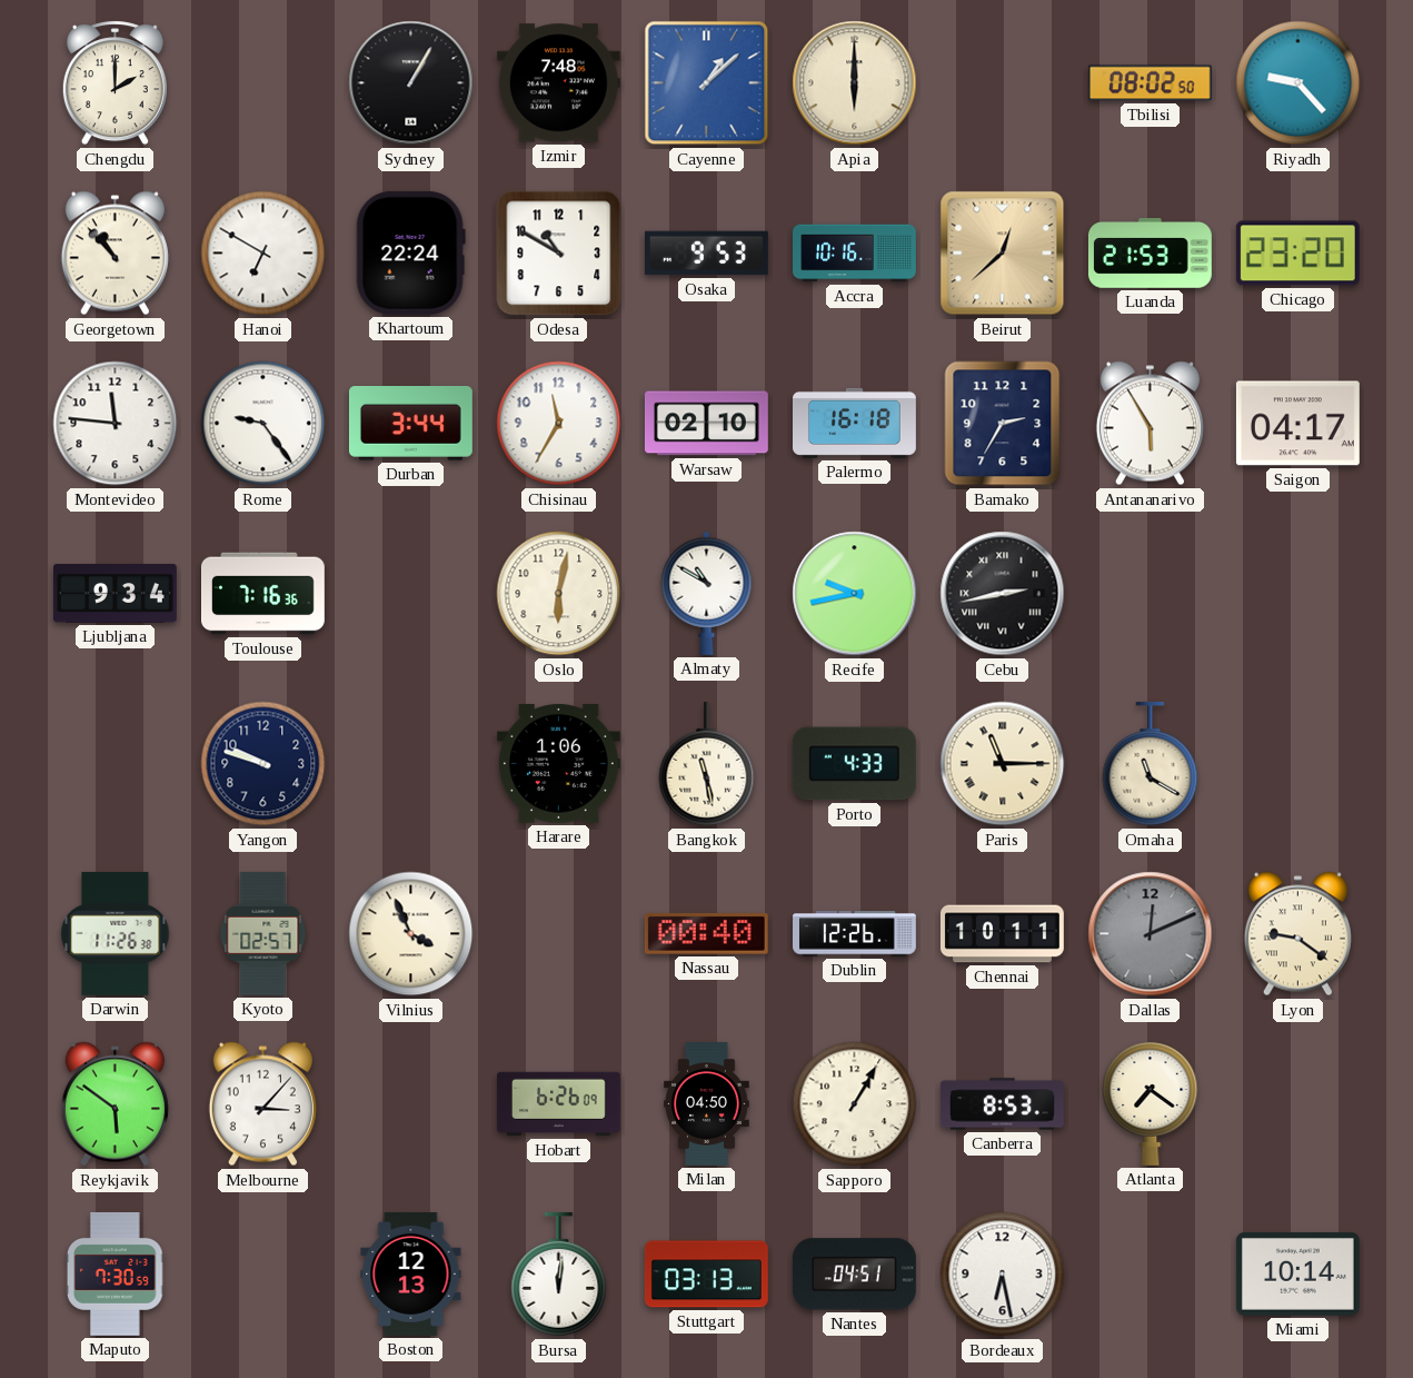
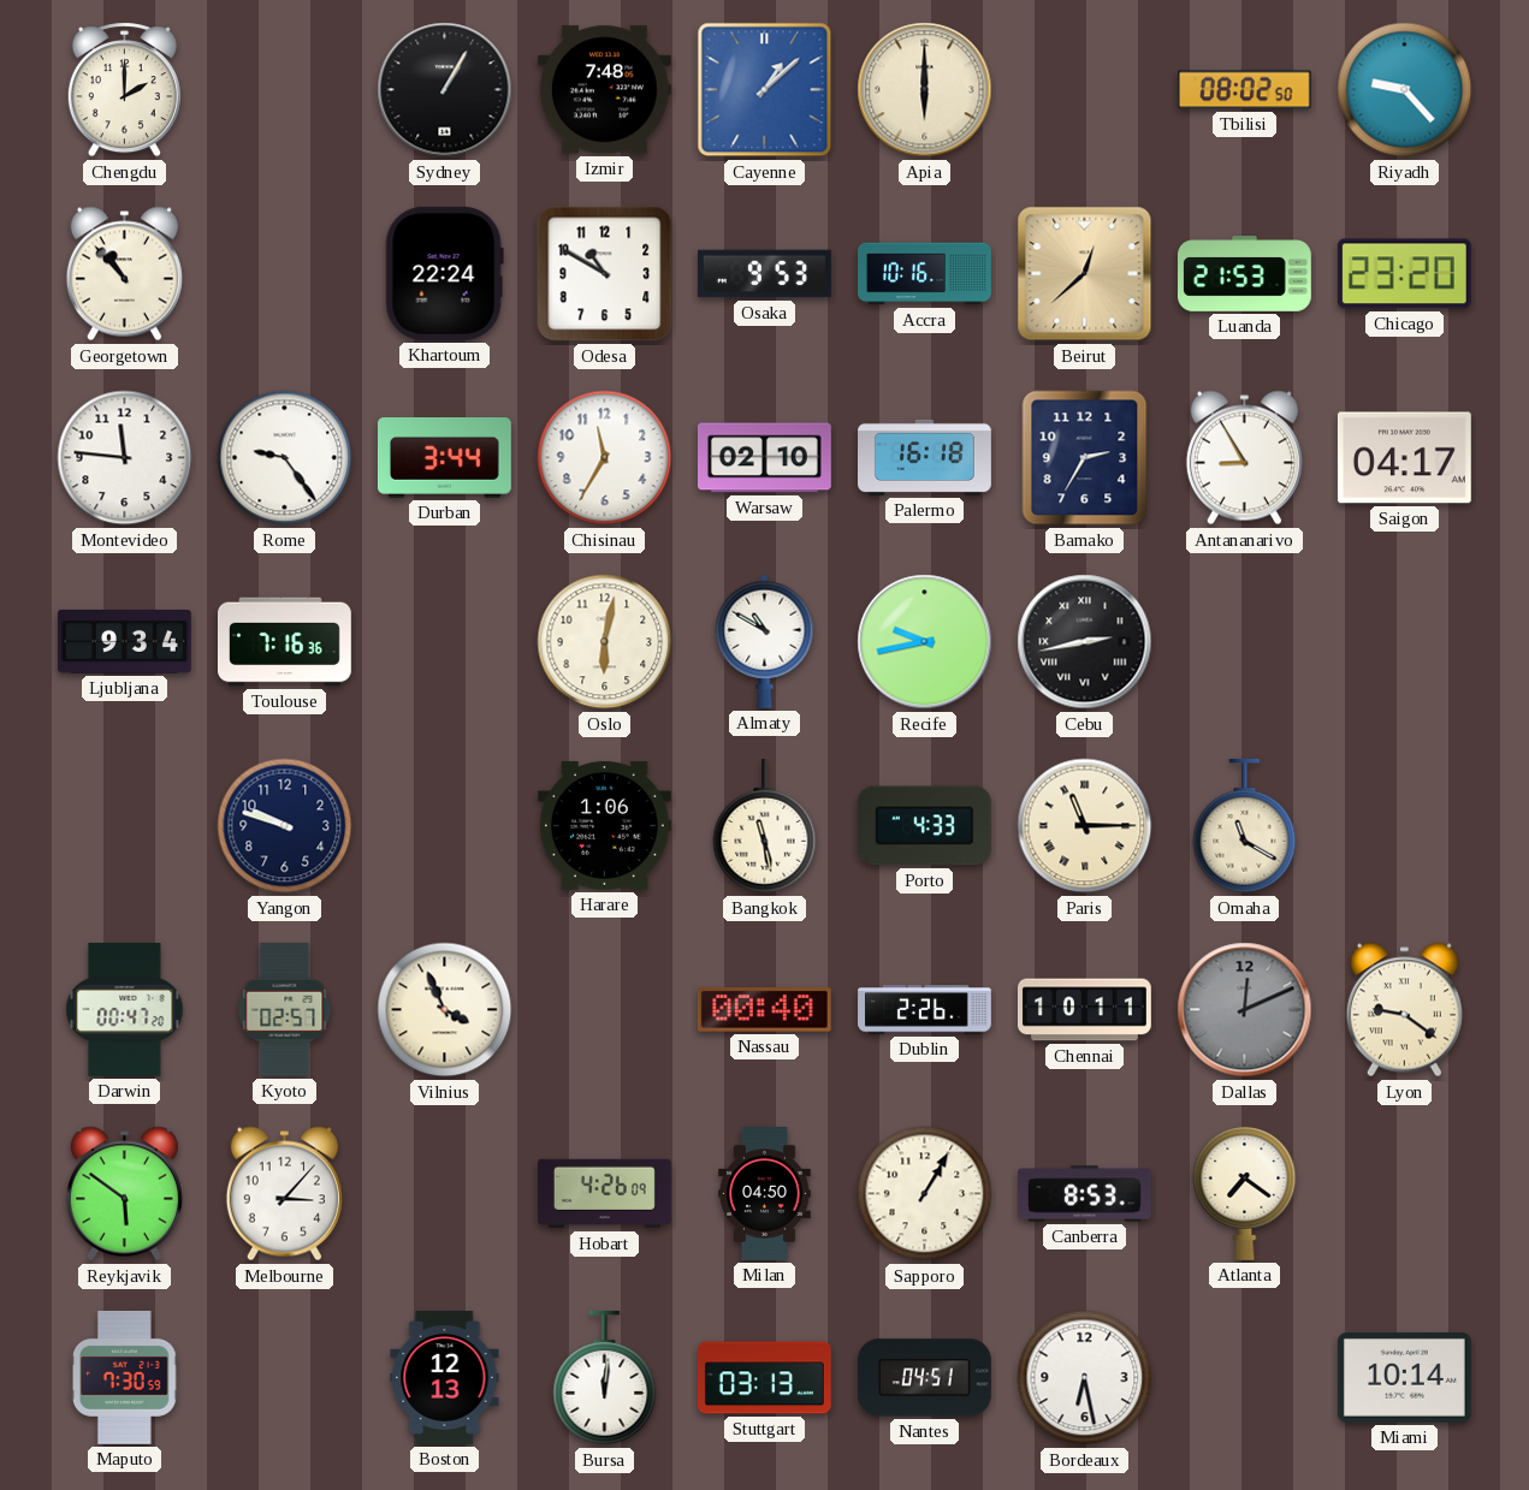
Hanoi: 6:50 -> none
Antananarivo: 5:55 -> 8:55
Darwin: 11:26 -> 00:47
Dublin: 12:26 -> 2:26
Hobart: 6:26 -> 4:26
